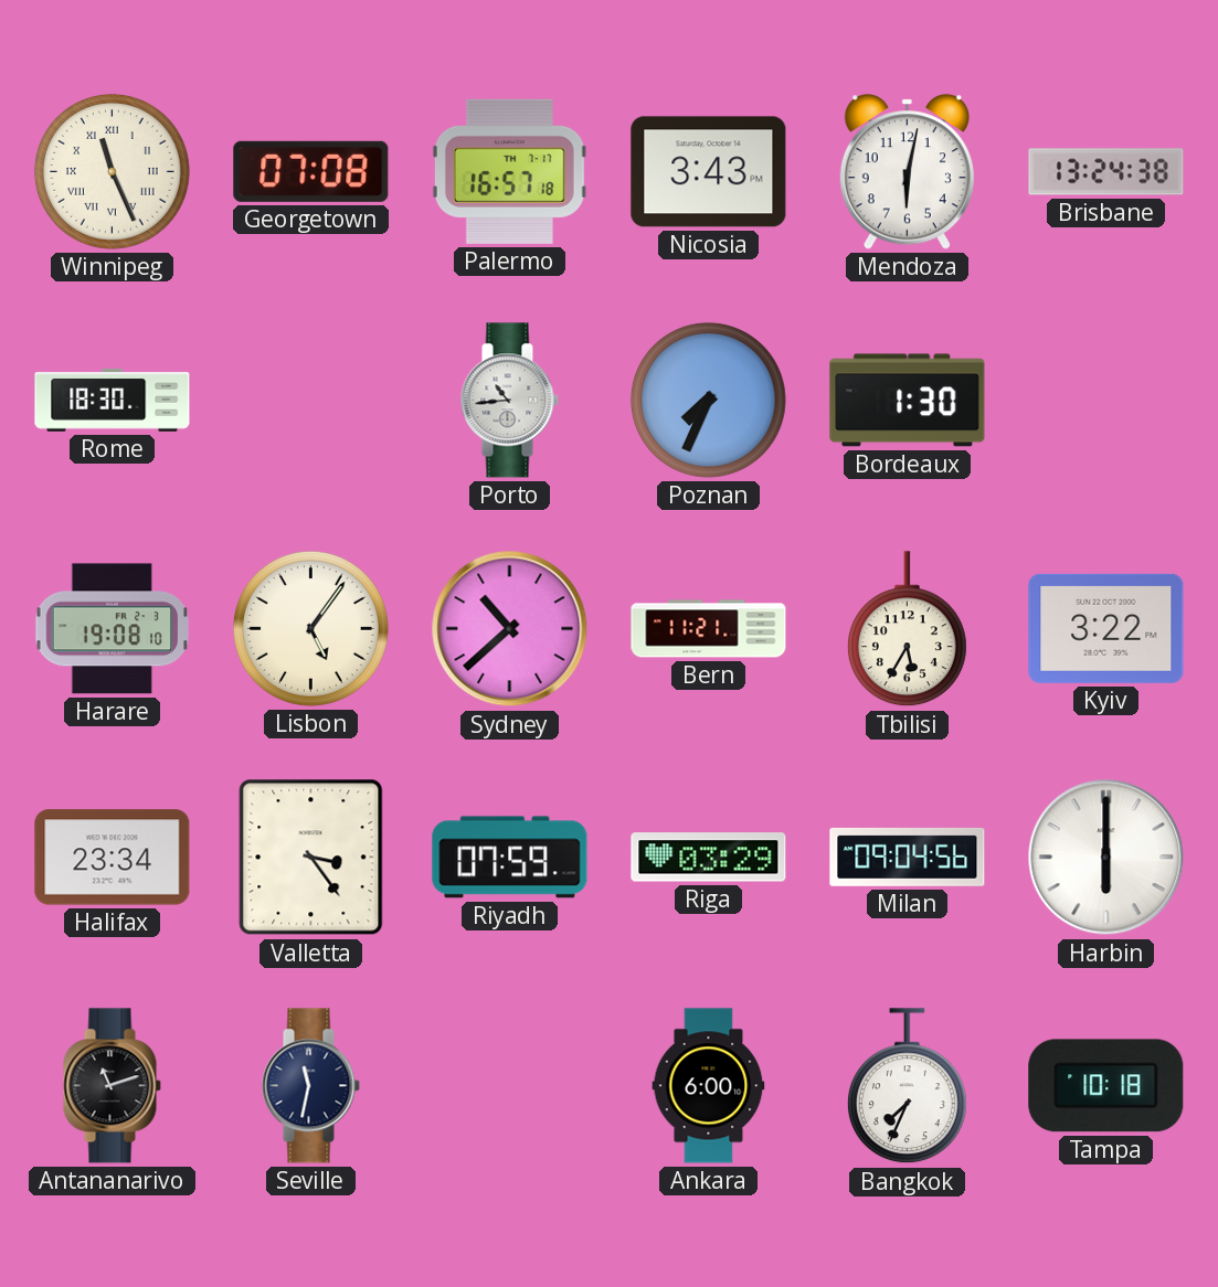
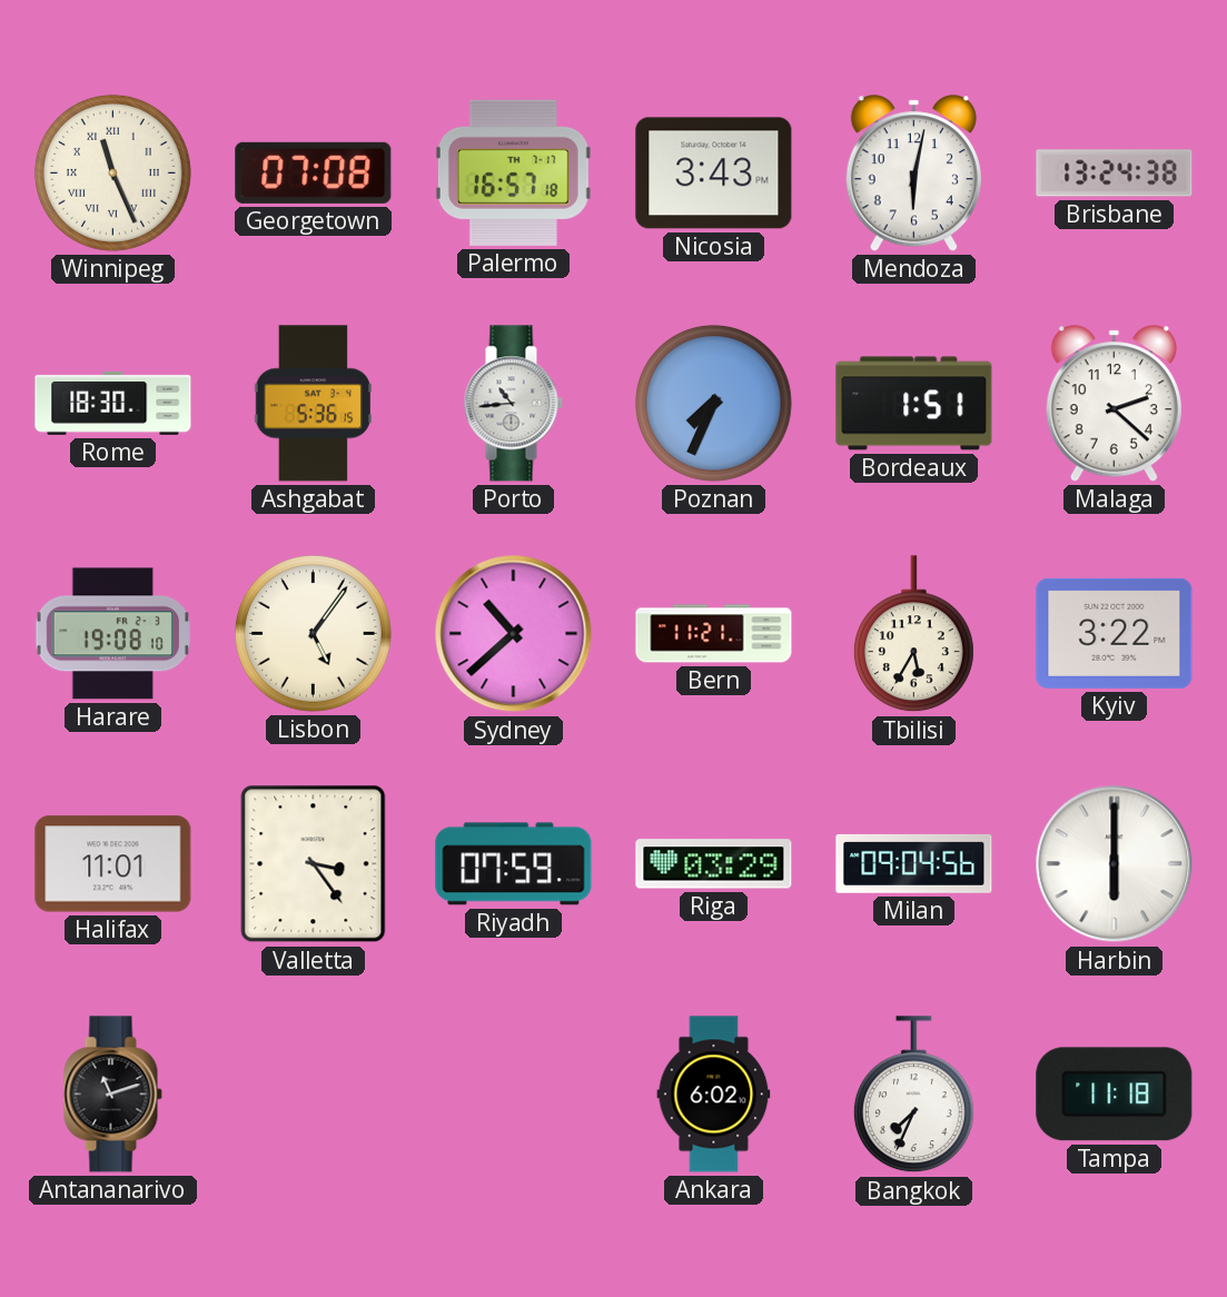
Ashgabat: none -> 5:36
Bordeaux: 1:30 -> 1:51
Malaga: none -> 2:22
Halifax: 23:34 -> 11:01
Seville: 11:32 -> none
Ankara: 6:00 -> 6:02
Tampa: 10:18 -> 11:18
